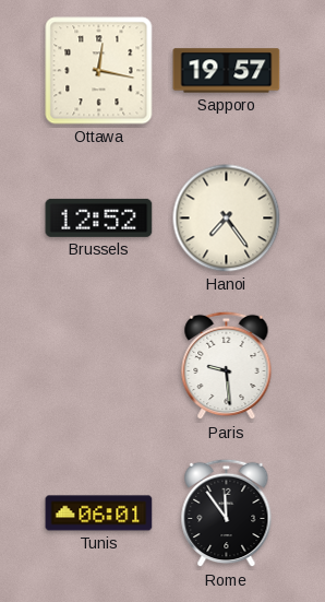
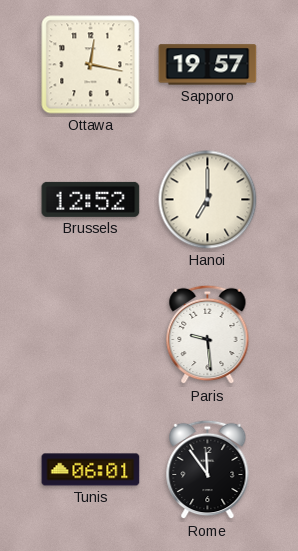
Hanoi: 7:24 -> 7:00
